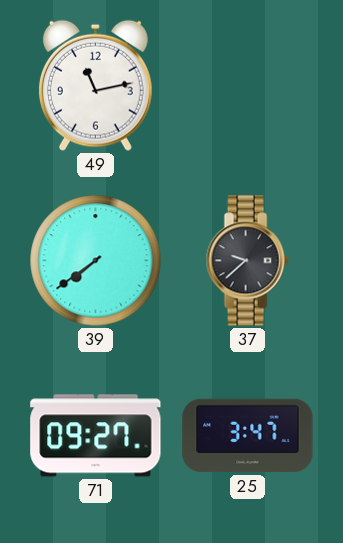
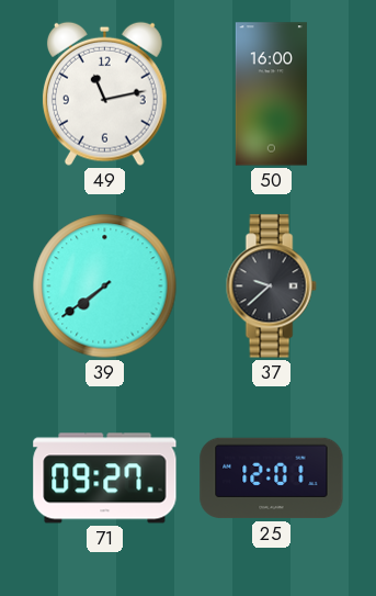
50: none -> 16:00
25: 3:47 -> 12:01
